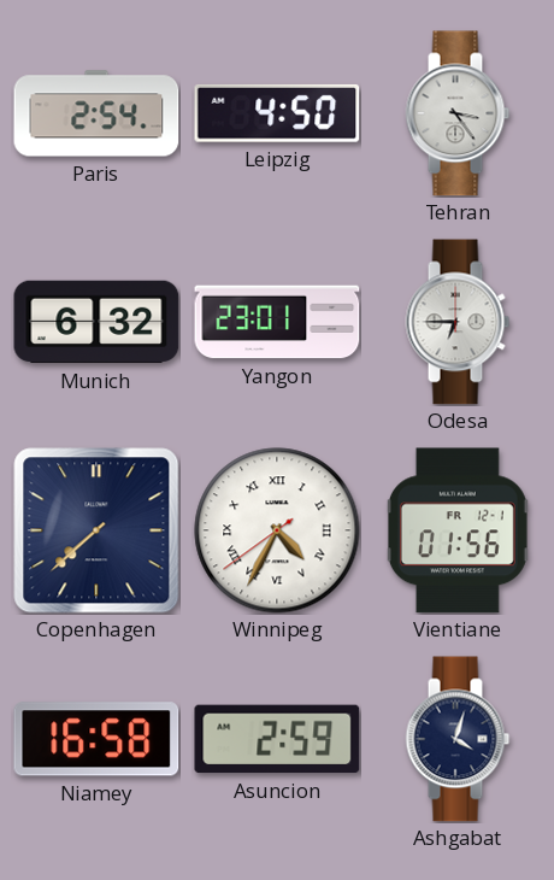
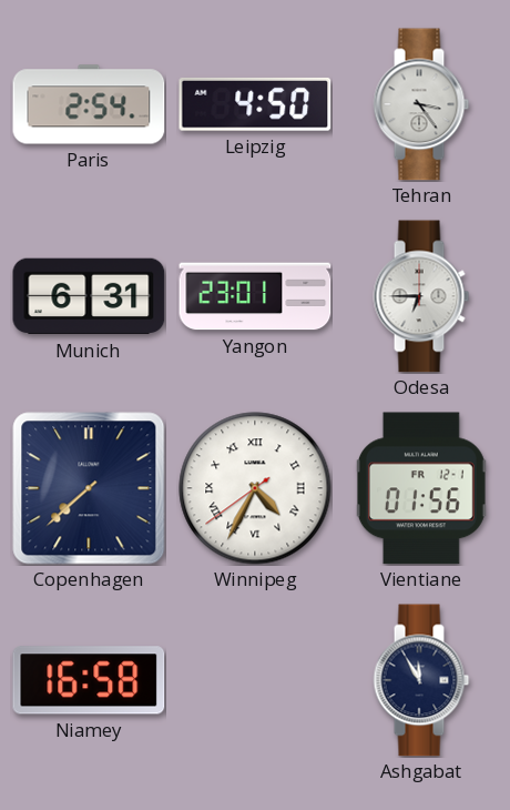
Munich: 6:32 -> 6:31
Asuncion: 2:59 -> none
Ashgabat: 4:03 -> 11:55
